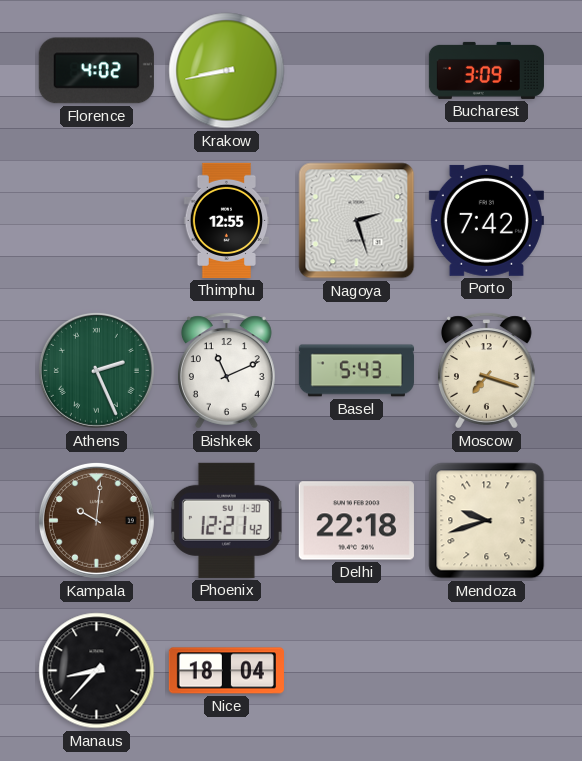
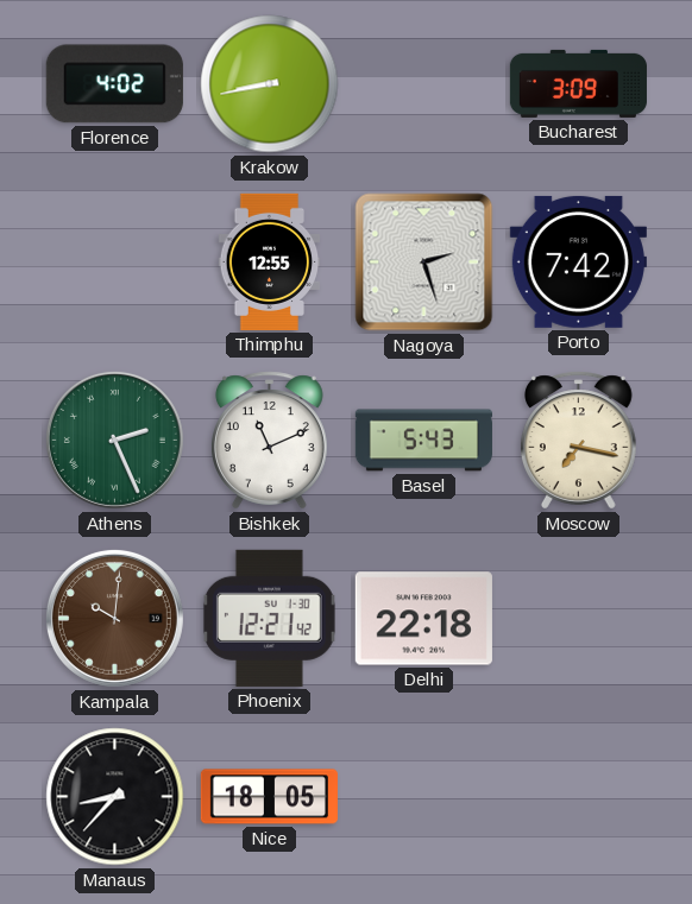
Moscow: 7:18 -> 7:17
Mendoza: 9:42 -> none
Nice: 18:04 -> 18:05
